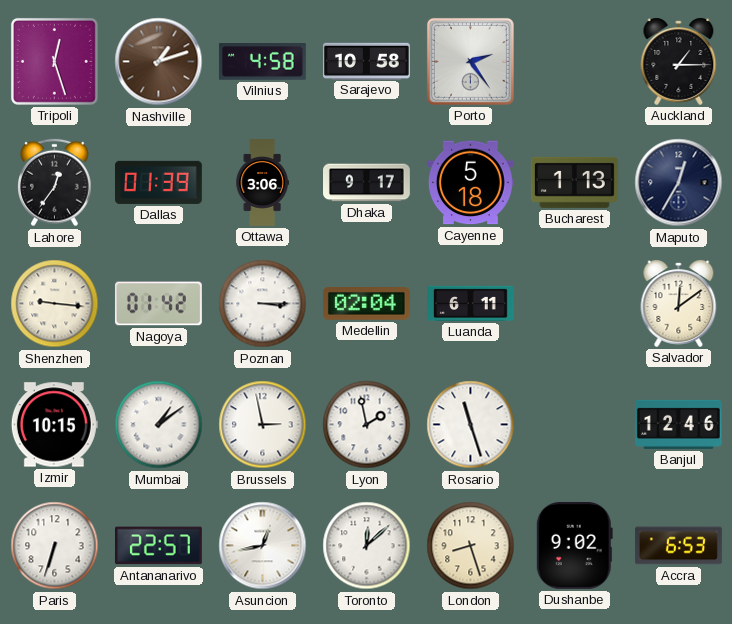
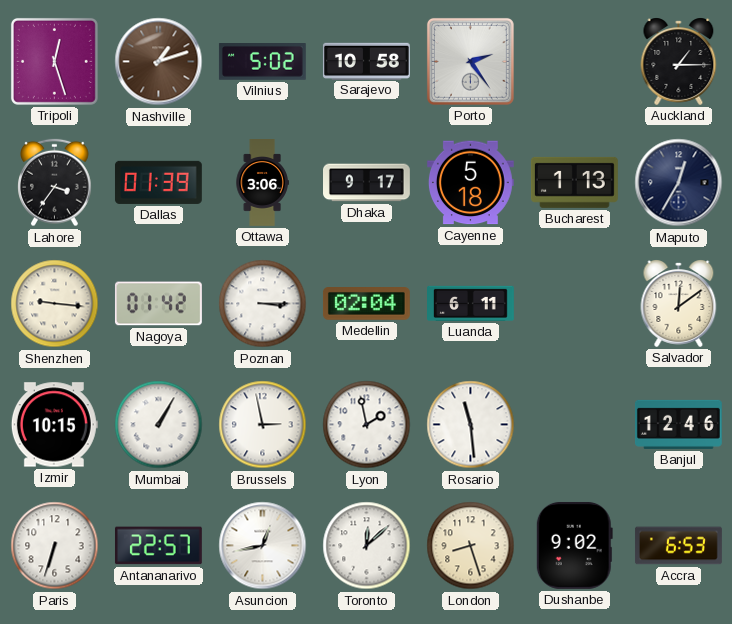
Vilnius: 4:58 -> 5:02
Lahore: 12:36 -> 3:36
Mumbai: 1:09 -> 1:05
Rosario: 11:27 -> 11:29
